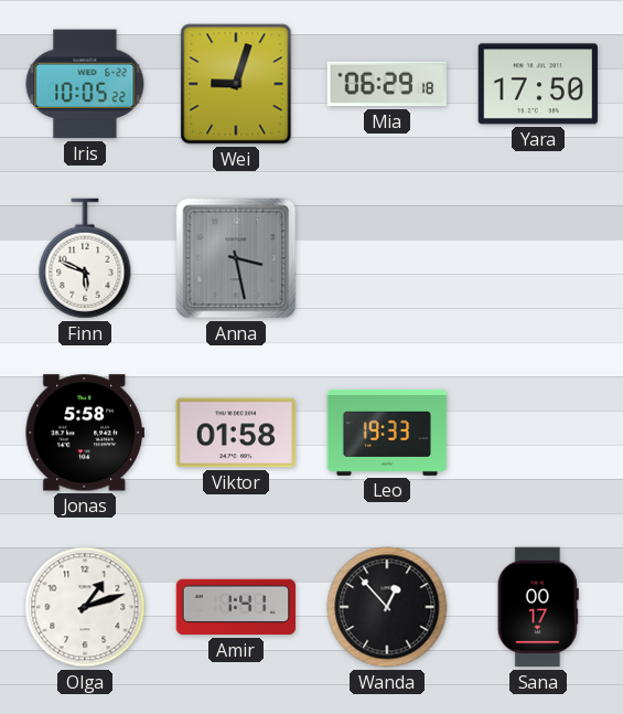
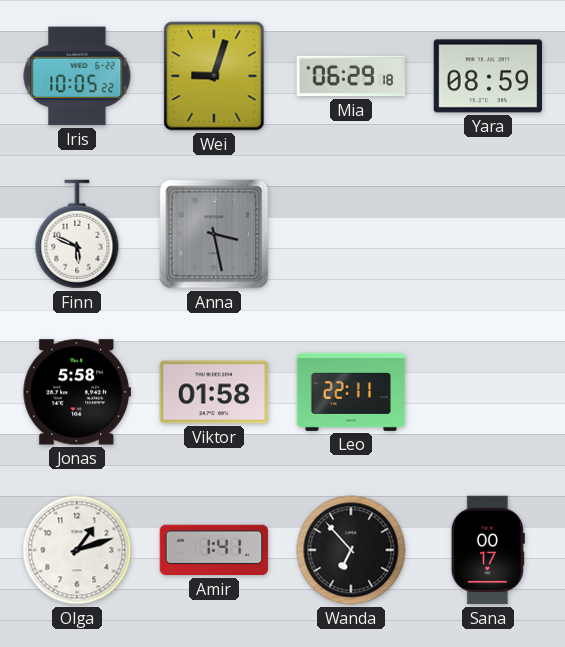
Yara: 17:50 -> 08:59
Leo: 19:33 -> 22:11
Wanda: 12:53 -> 6:53
